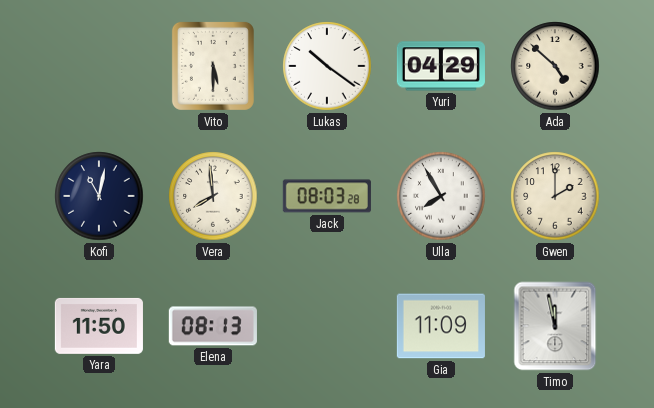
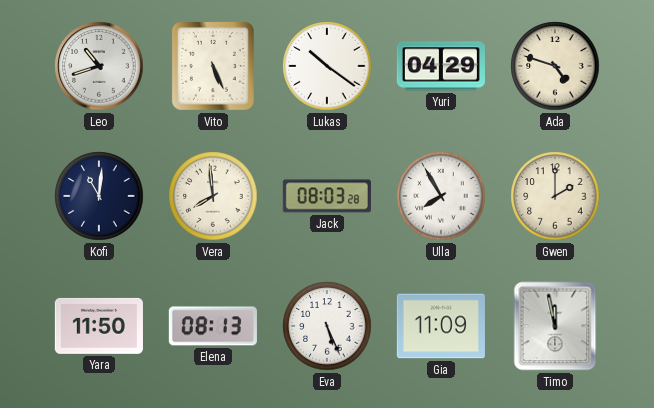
Leo: none -> 10:42
Vito: 5:30 -> 5:26
Ada: 4:52 -> 4:48
Kofi: 11:02 -> 11:01
Eva: none -> 5:26
